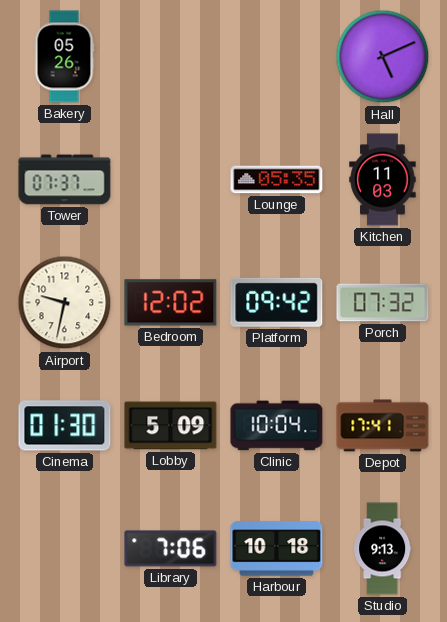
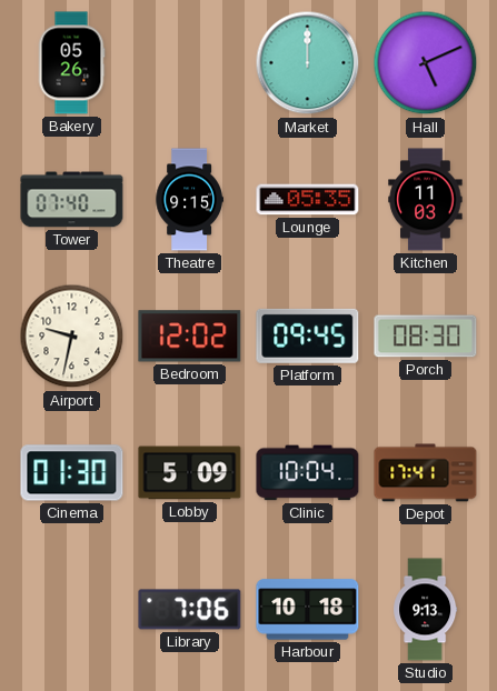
Market: none -> 12:00
Tower: 07:37 -> 07:40
Theatre: none -> 9:15
Platform: 09:42 -> 09:45
Porch: 07:32 -> 08:30
